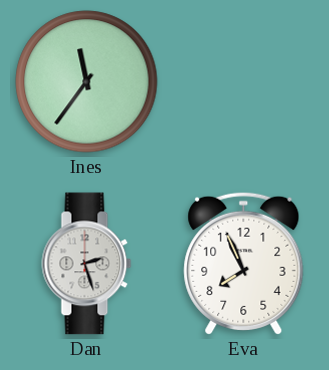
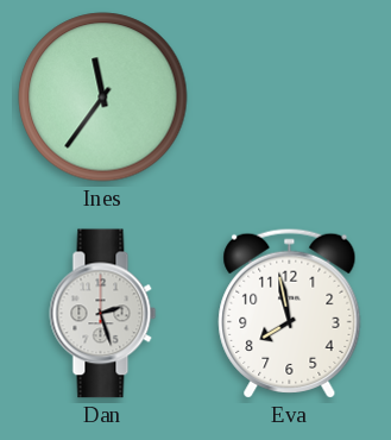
Eva: 7:56 -> 7:58
